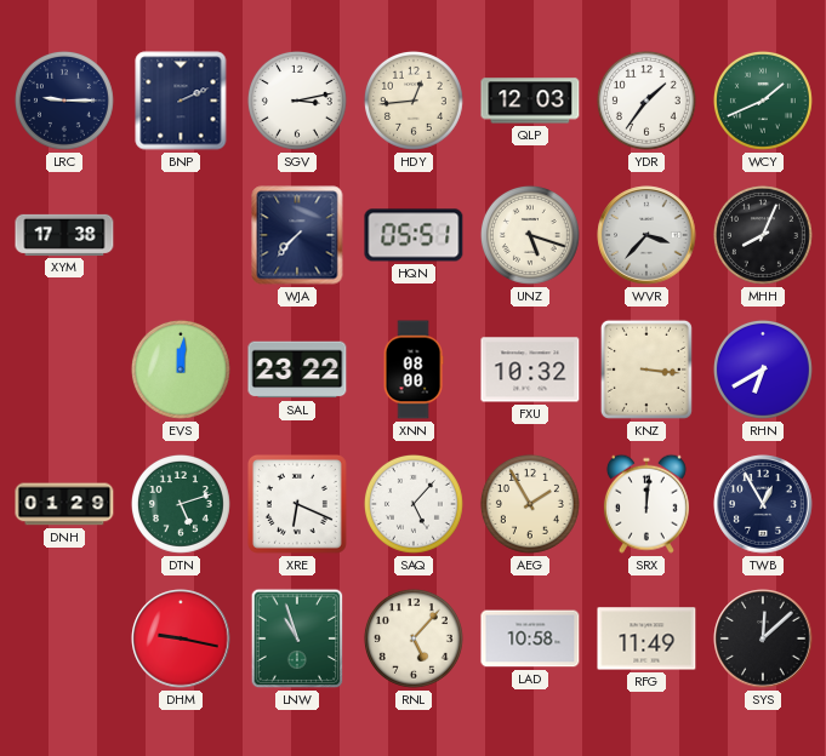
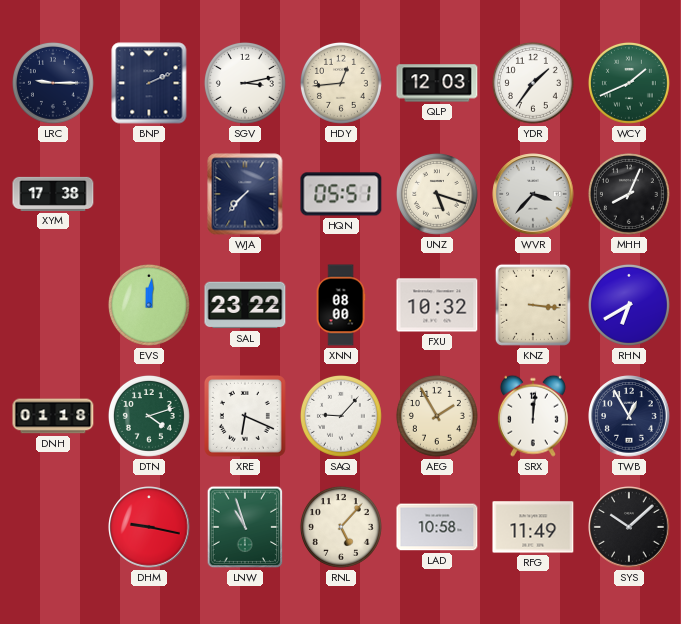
DNH: 01:29 -> 01:18
DTN: 5:12 -> 4:12
SAQ: 5:07 -> 9:07
SYS: 12:08 -> 10:08
